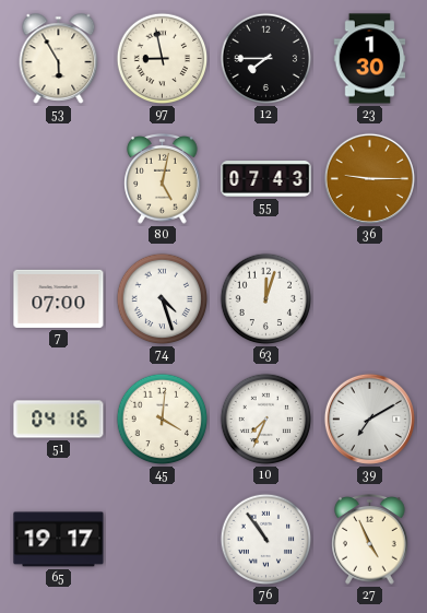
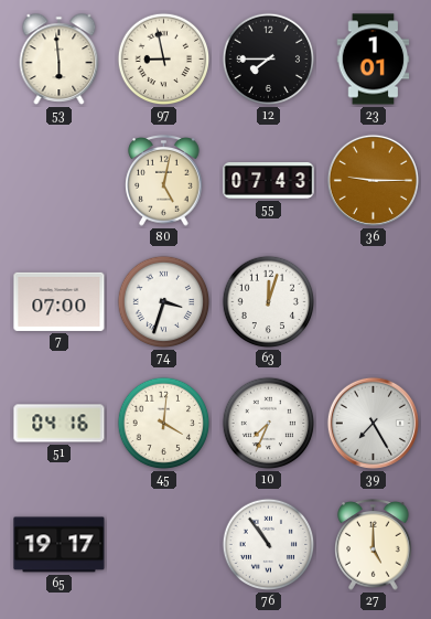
53: 5:55 -> 5:59
23: 1:30 -> 1:01
74: 4:27 -> 3:33
39: 7:10 -> 7:25
27: 4:56 -> 5:00
